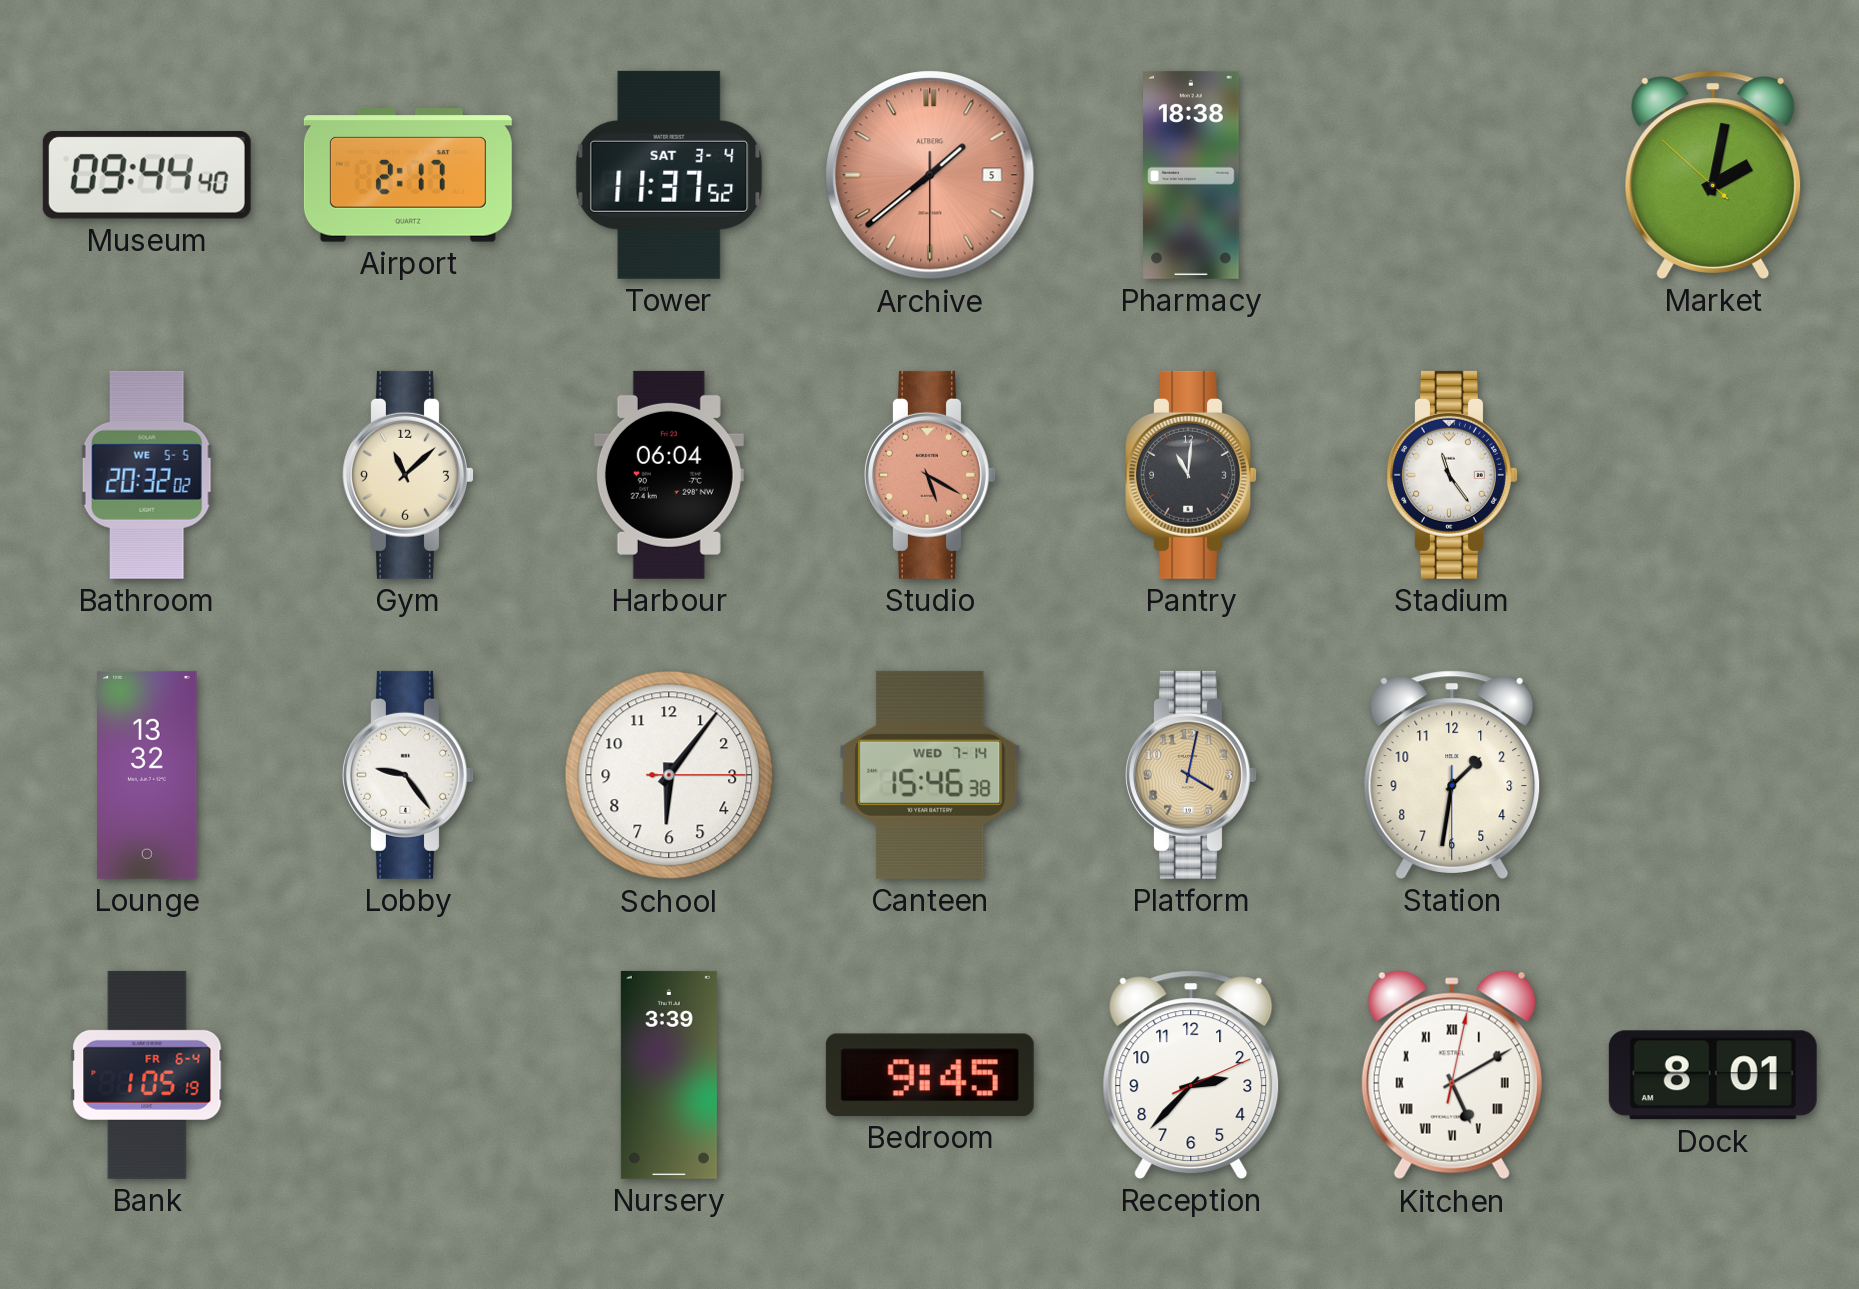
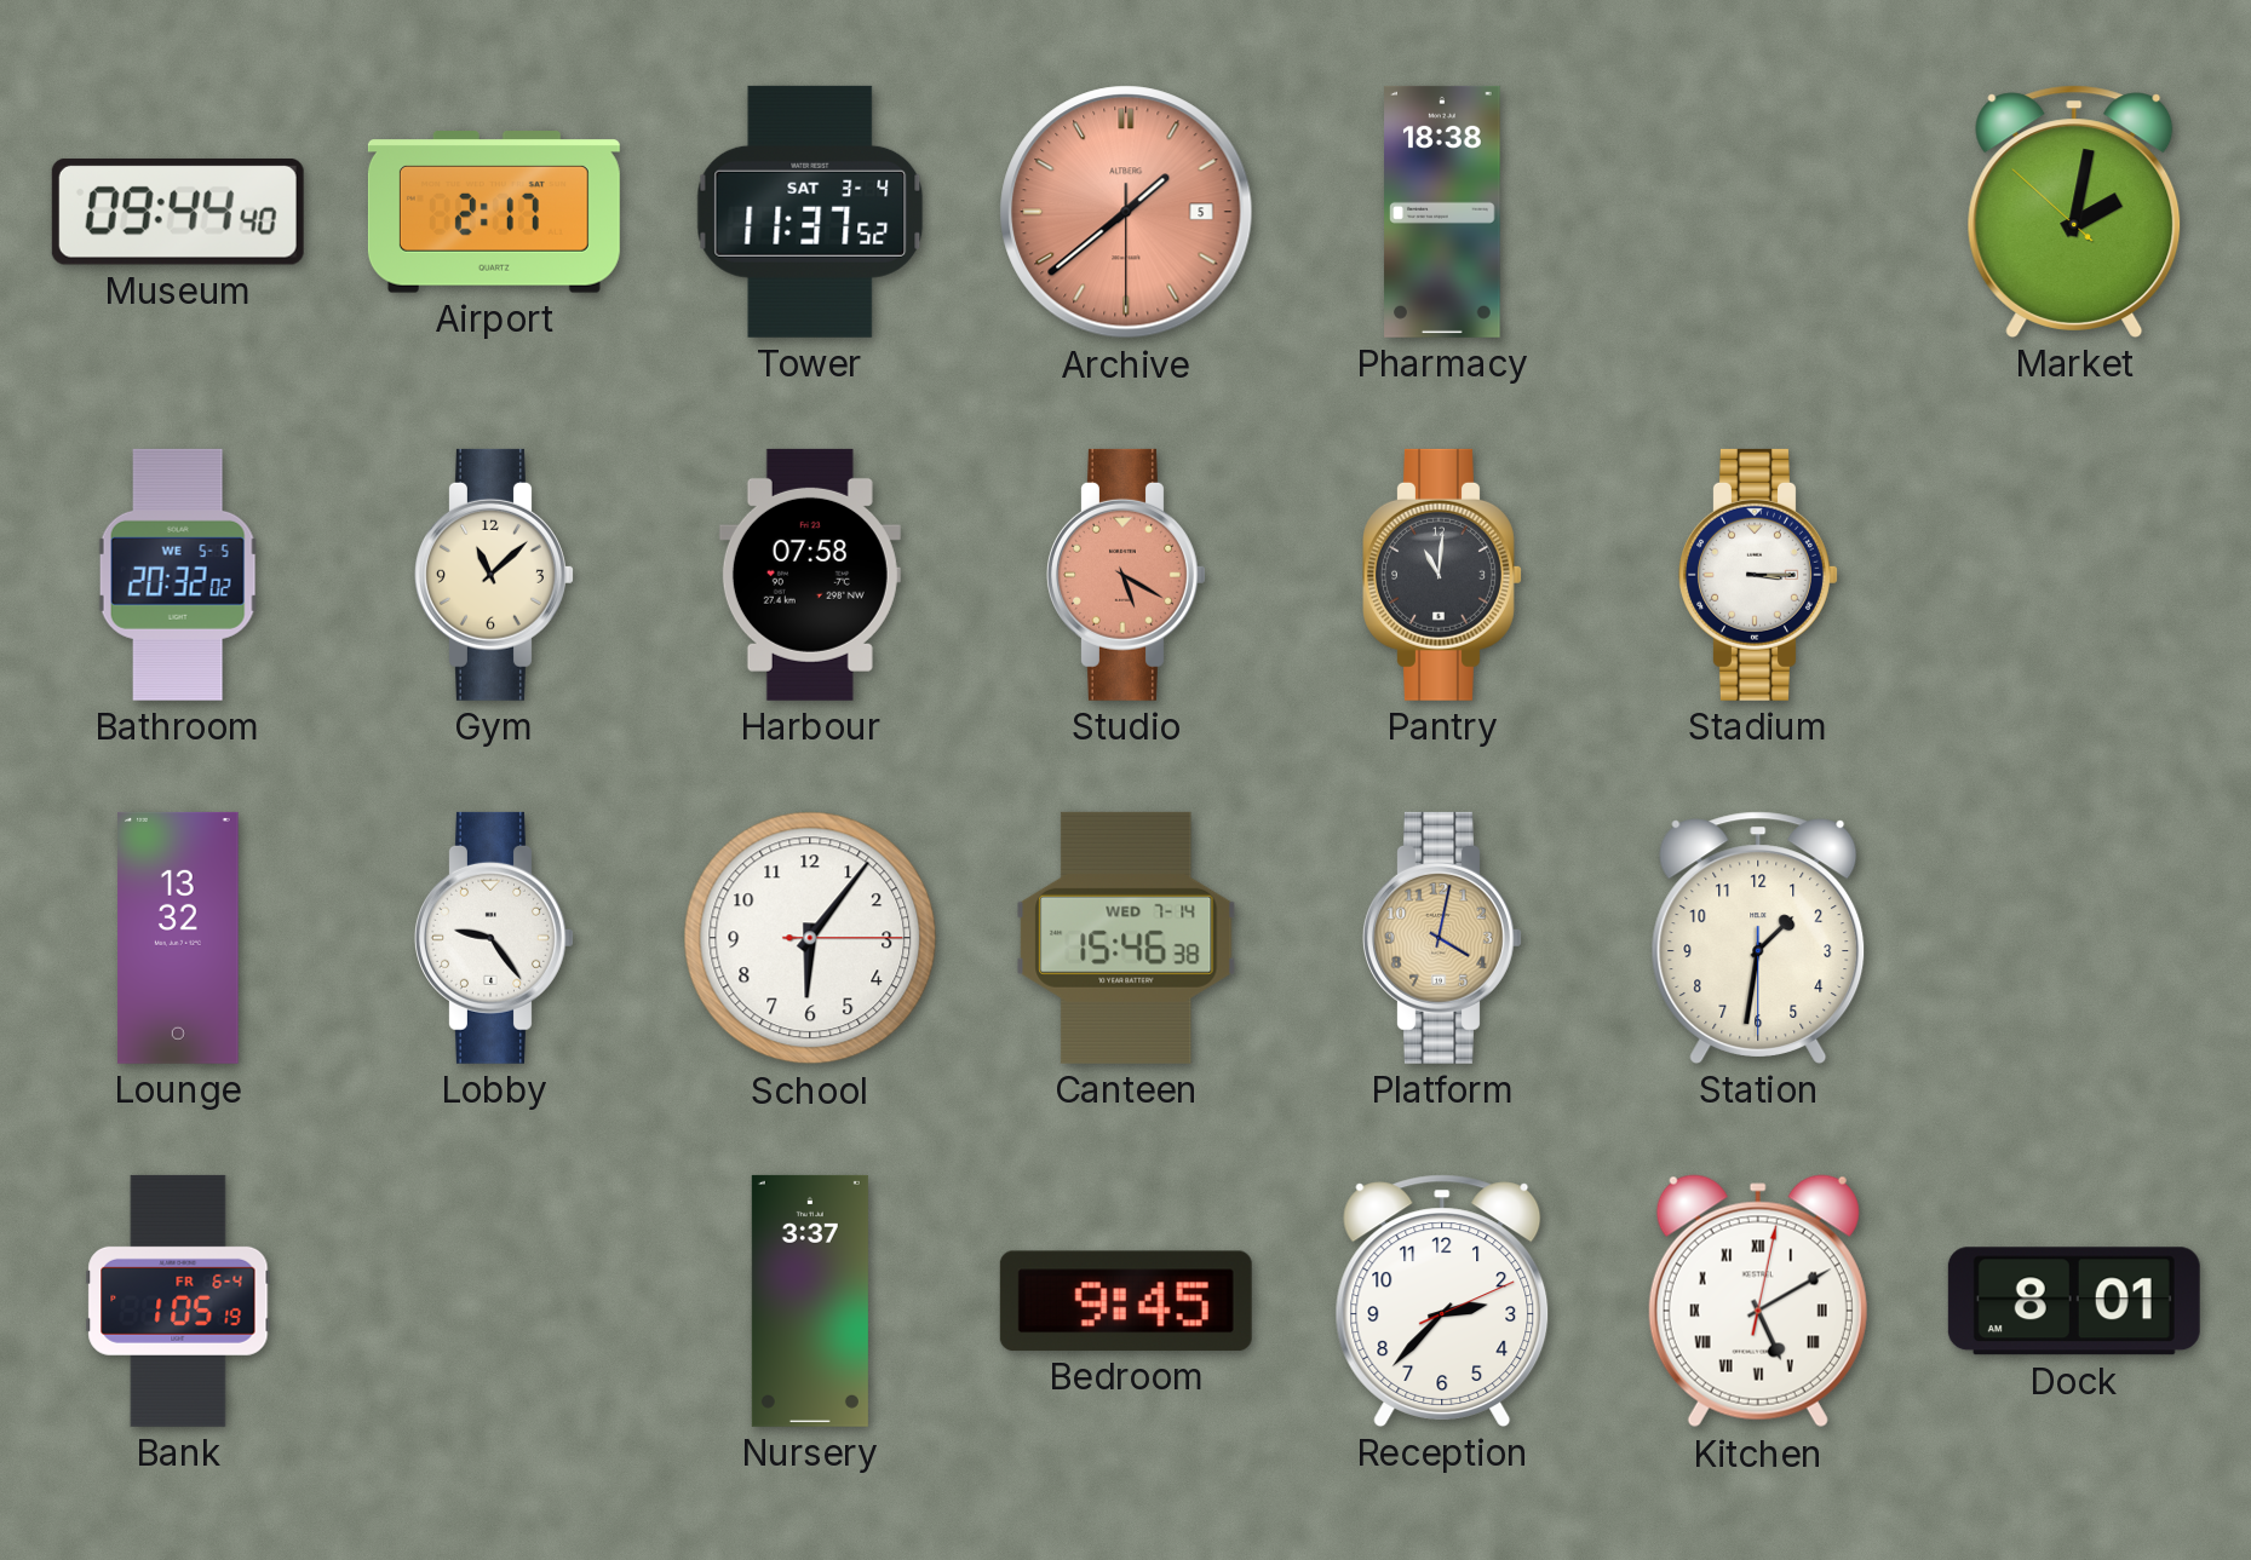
Harbour: 06:04 -> 07:58
Stadium: 11:24 -> 3:15
Nursery: 3:39 -> 3:37
